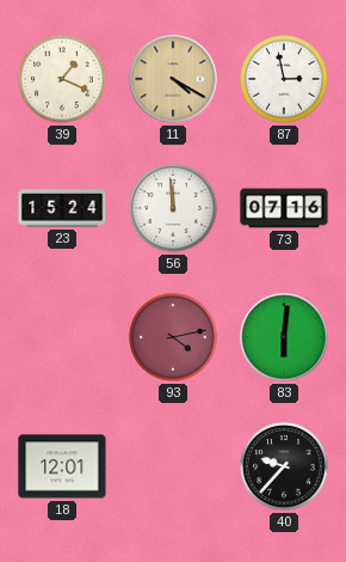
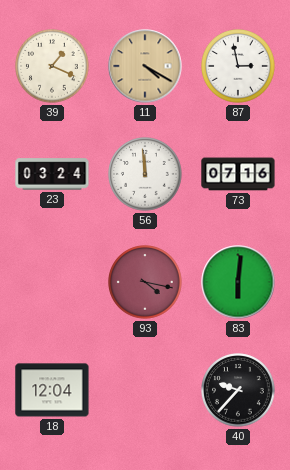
23: 15:24 -> 03:24
93: 4:13 -> 4:17
18: 12:01 -> 12:04
